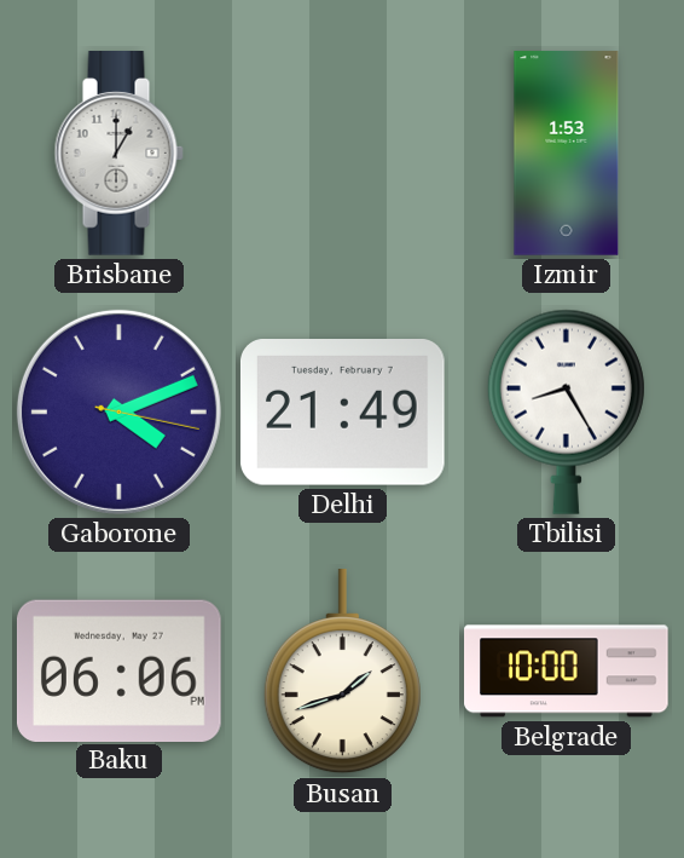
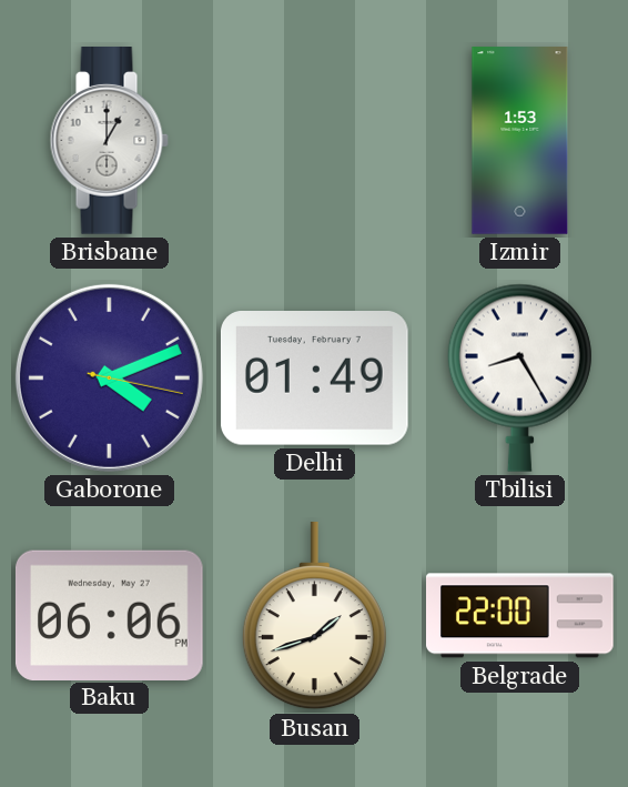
Delhi: 21:49 -> 01:49
Belgrade: 10:00 -> 22:00
